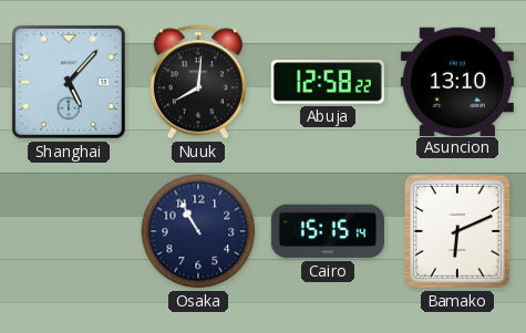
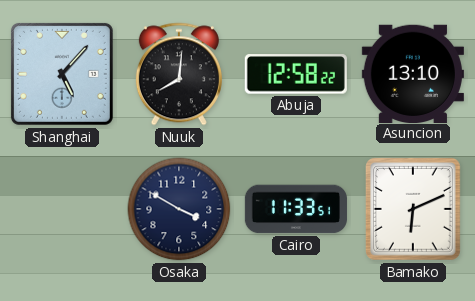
Osaka: 10:55 -> 3:50
Cairo: 15:15 -> 11:33
